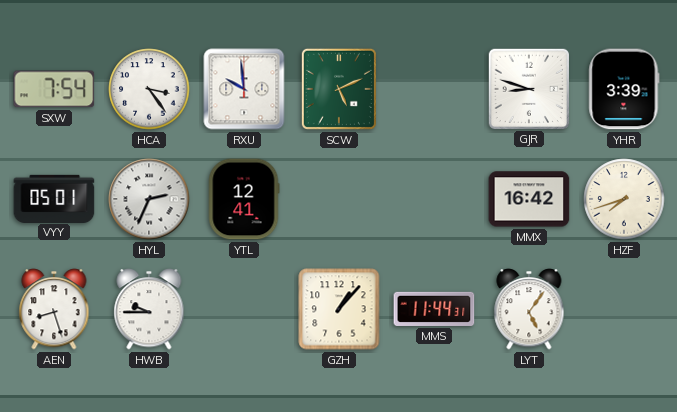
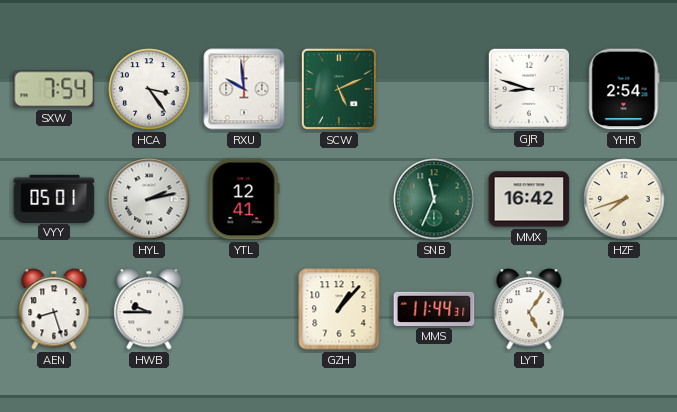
YHR: 3:39 -> 2:54
HYL: 2:34 -> 2:13
SNB: none -> 11:34
